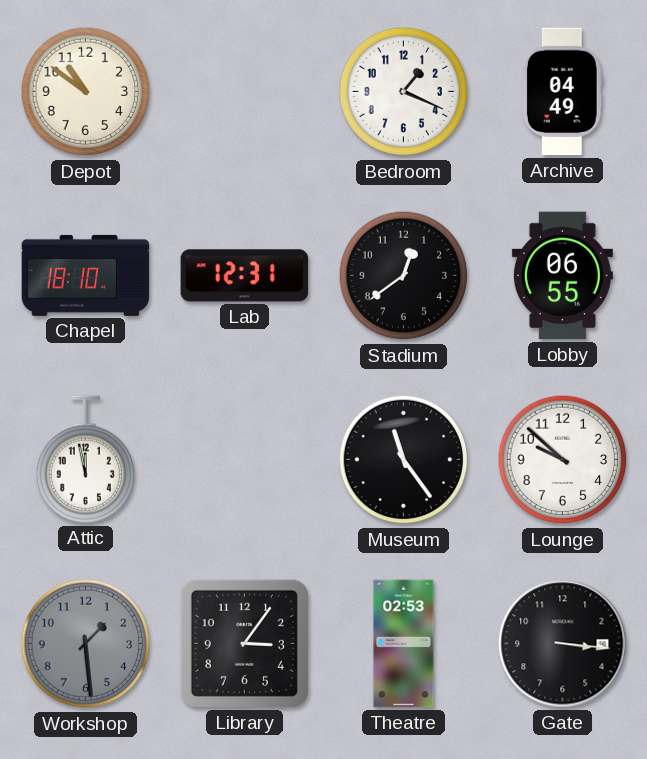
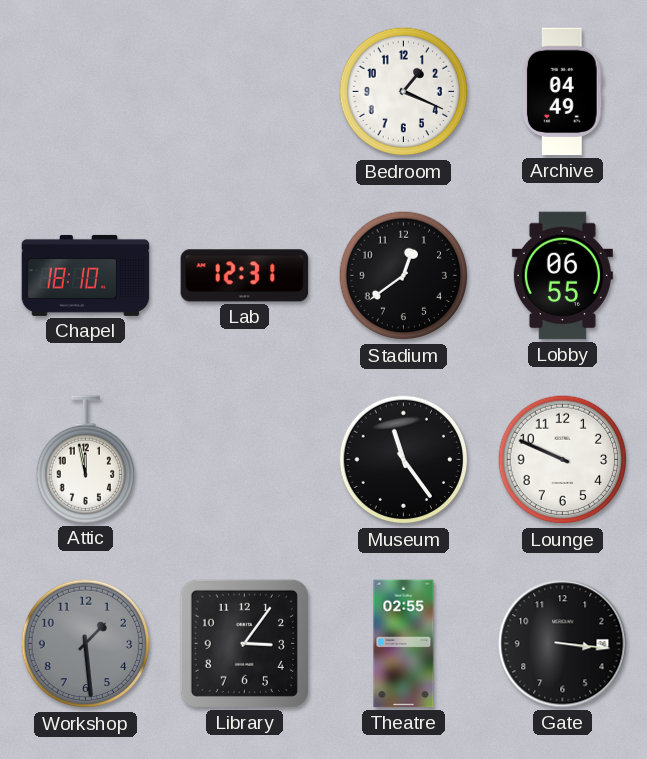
Depot: 10:51 -> none
Lounge: 9:52 -> 9:49
Theatre: 02:53 -> 02:55
